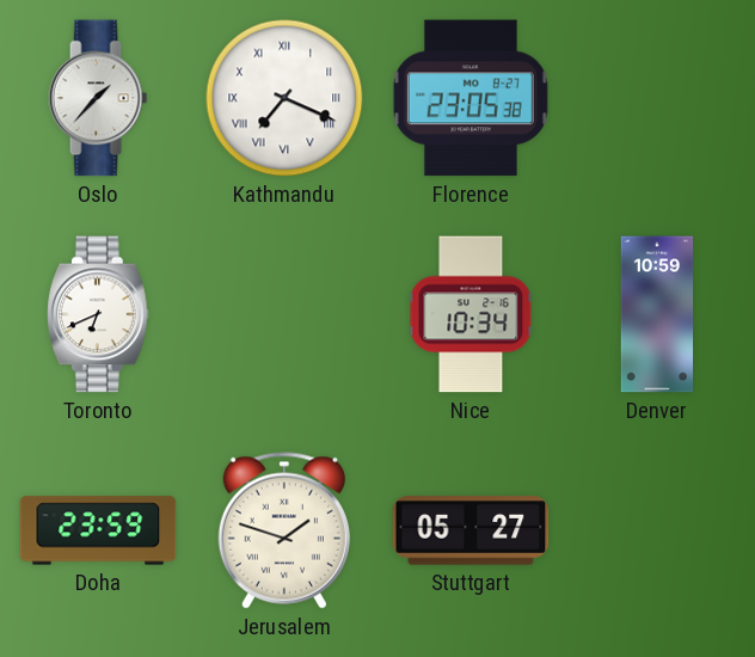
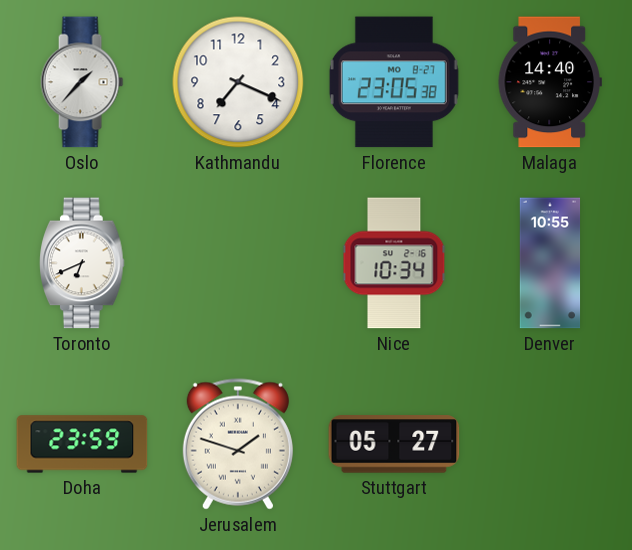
Kathmandu numerals: Roman -> Arabic
Malaga: none -> 14:40
Denver: 10:59 -> 10:55
